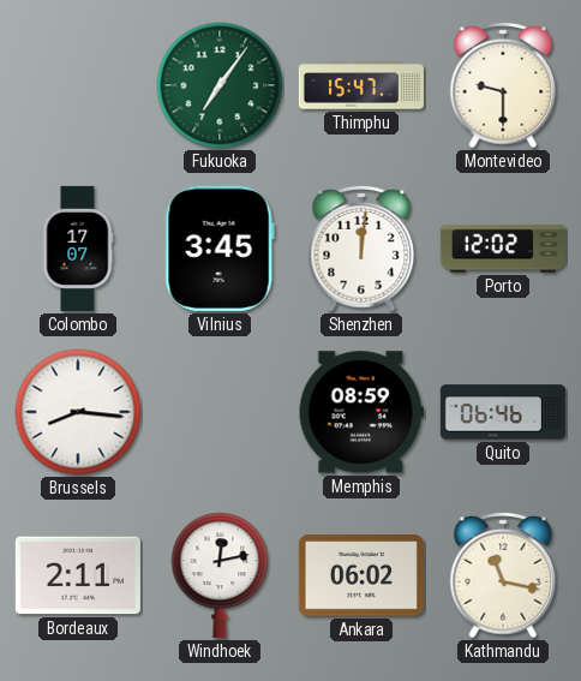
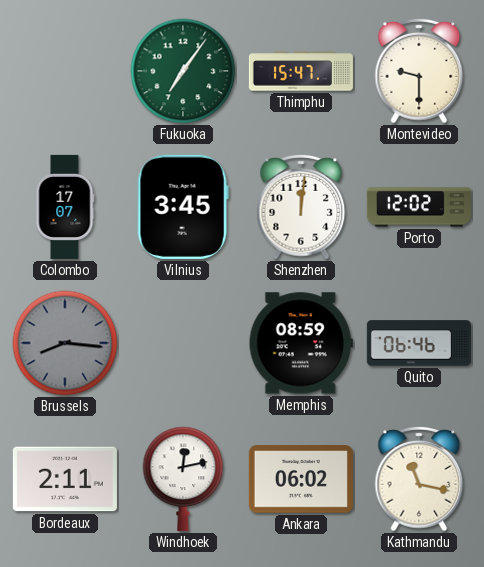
Brussels dial: white -> grey
